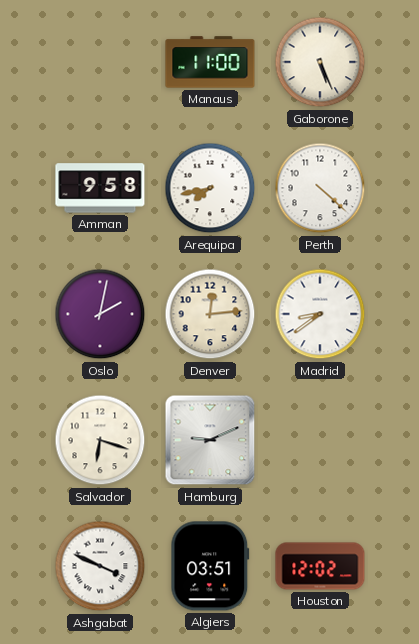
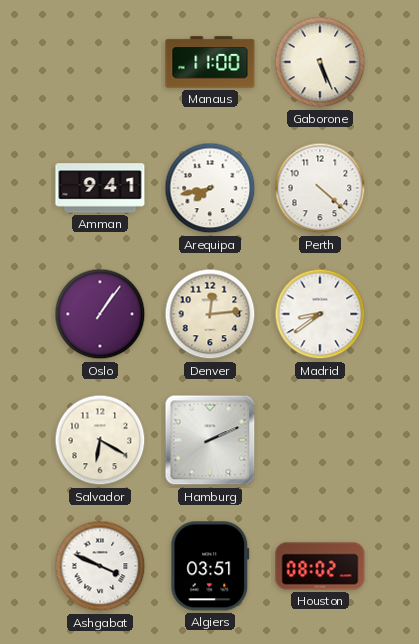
Amman: 9:58 -> 9:41
Oslo: 2:02 -> 1:06
Salvador: 6:18 -> 6:20
Hamburg: 9:11 -> 2:11
Houston: 12:02 -> 08:02
